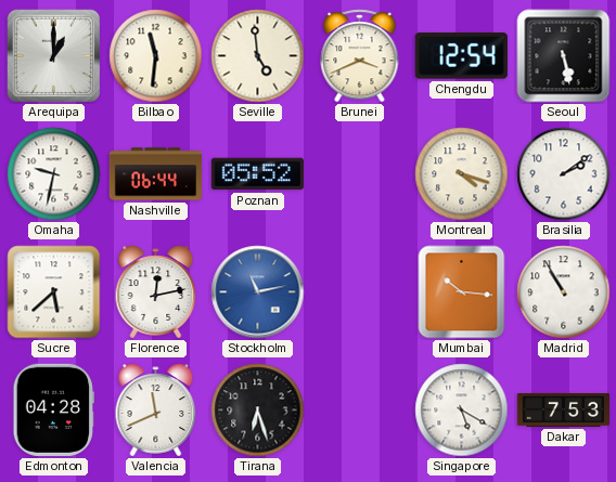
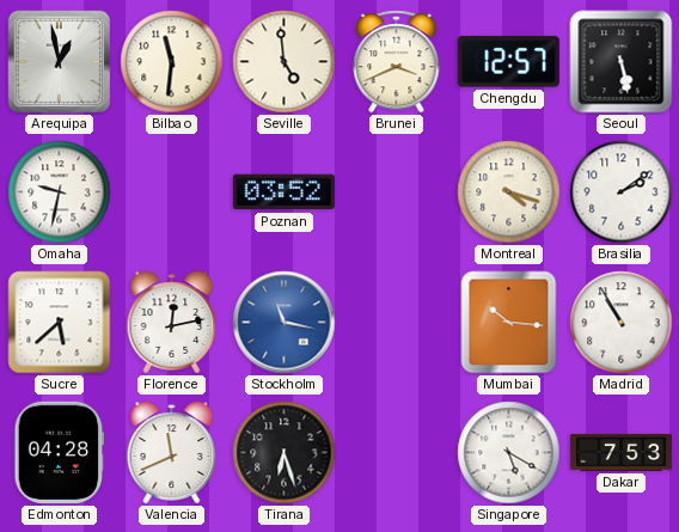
Arequipa: 1:00 -> 12:58
Chengdu: 12:54 -> 12:57
Nashville: 06:44 -> none
Poznan: 05:52 -> 03:52
Stockholm: 11:13 -> 11:17
